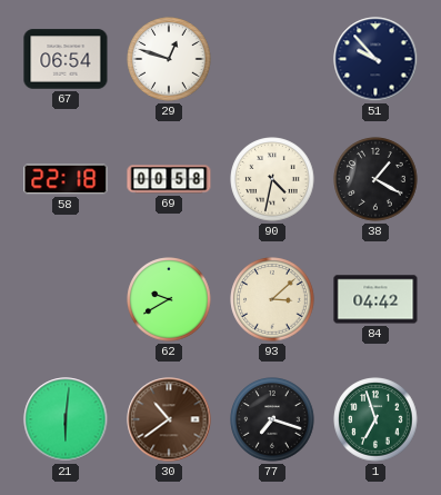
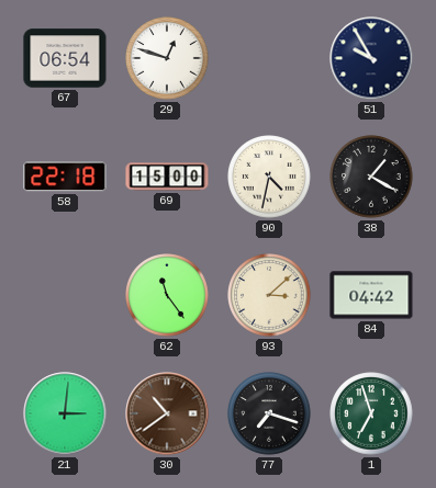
51: 9:53 -> 9:55
69: 00:58 -> 15:00
62: 9:40 -> 11:24
21: 6:01 -> 3:01
